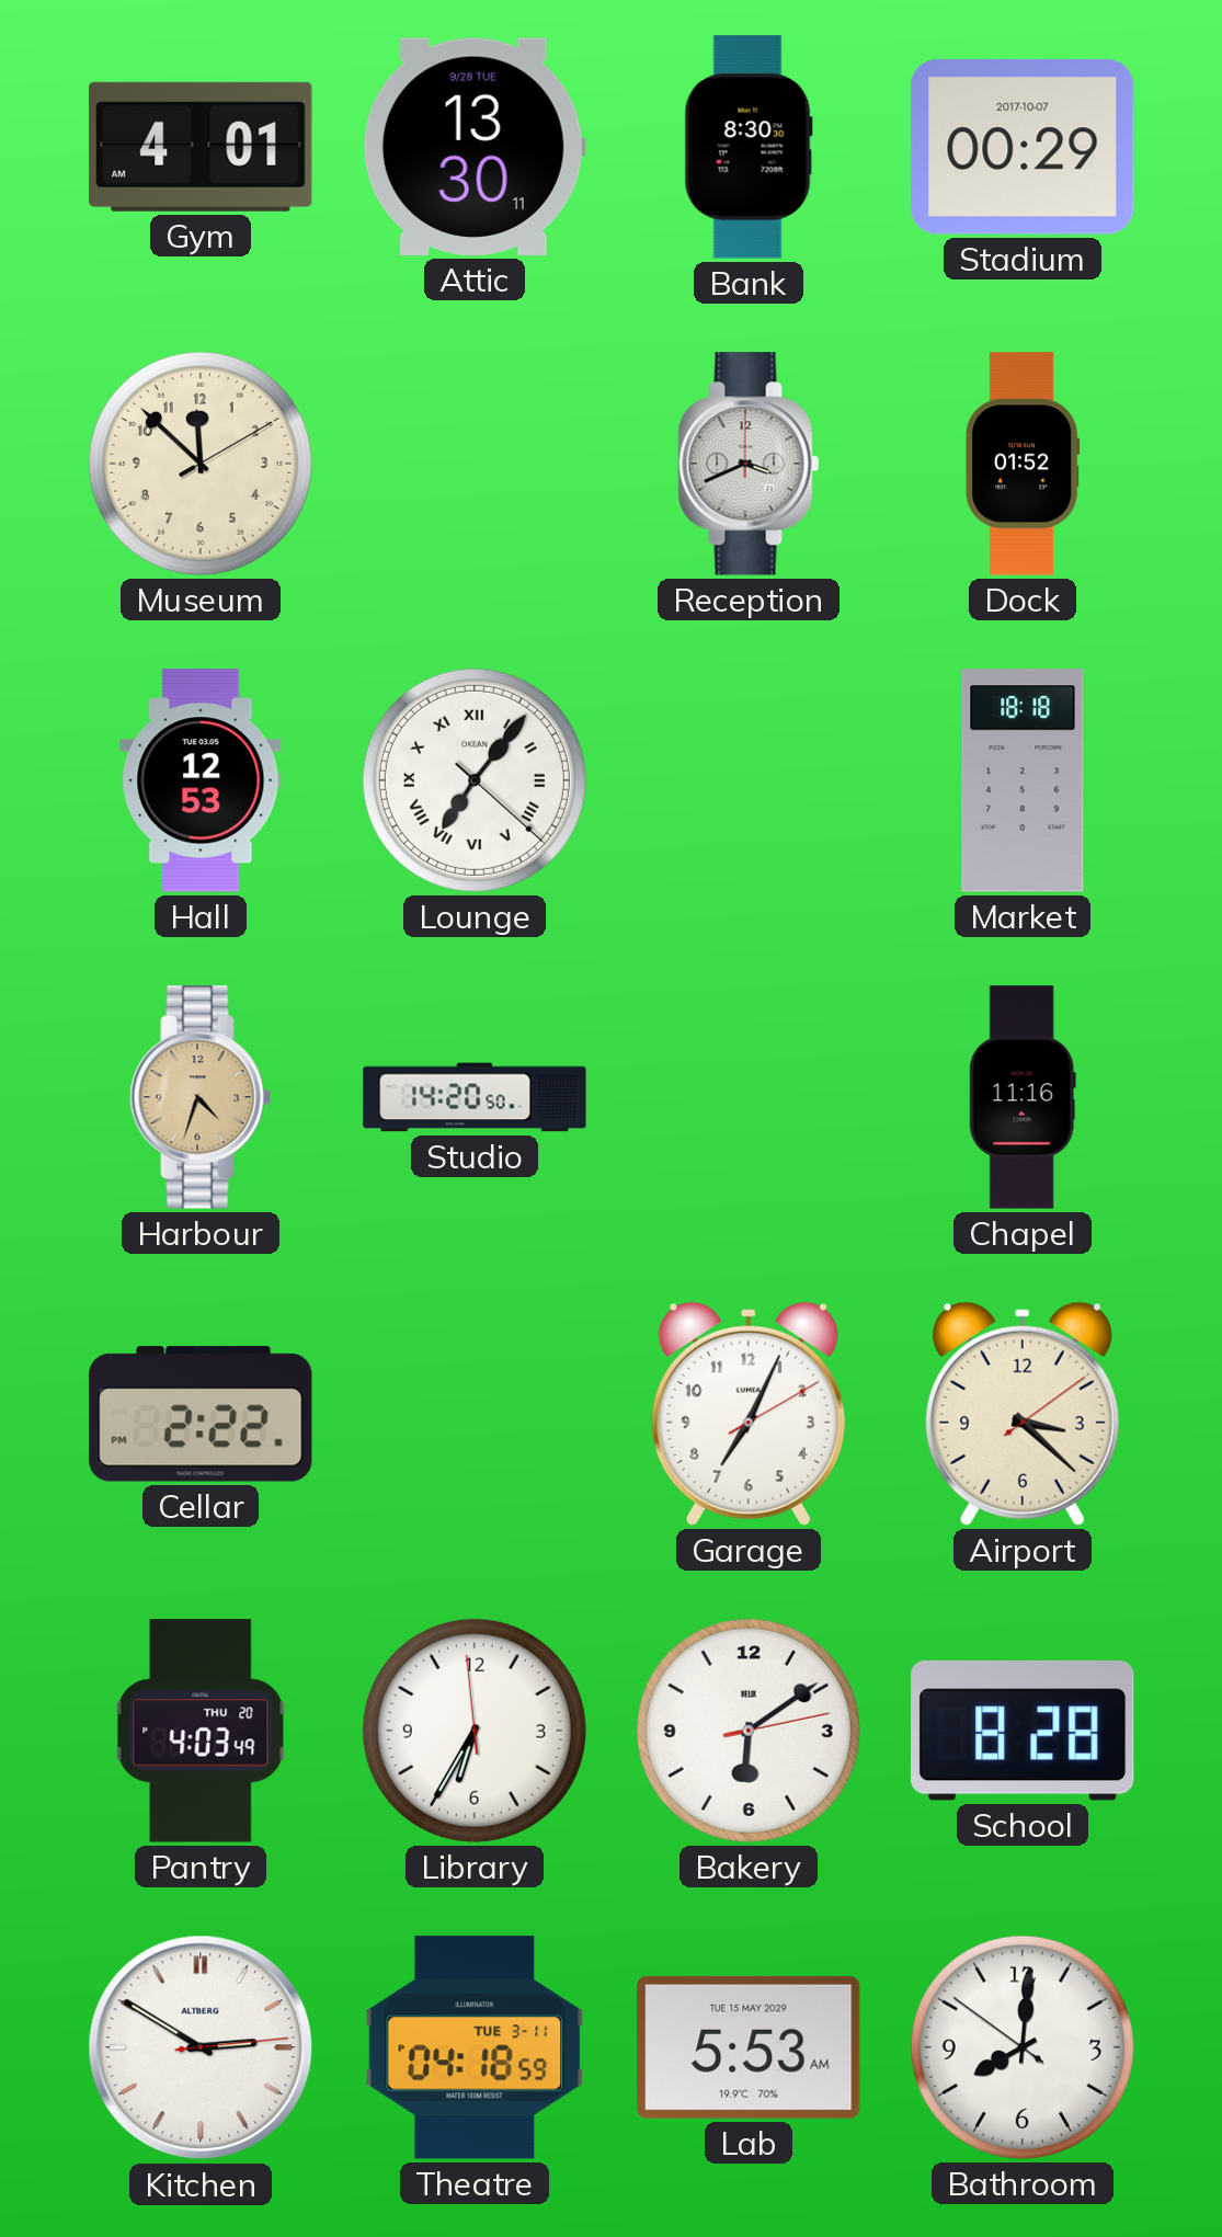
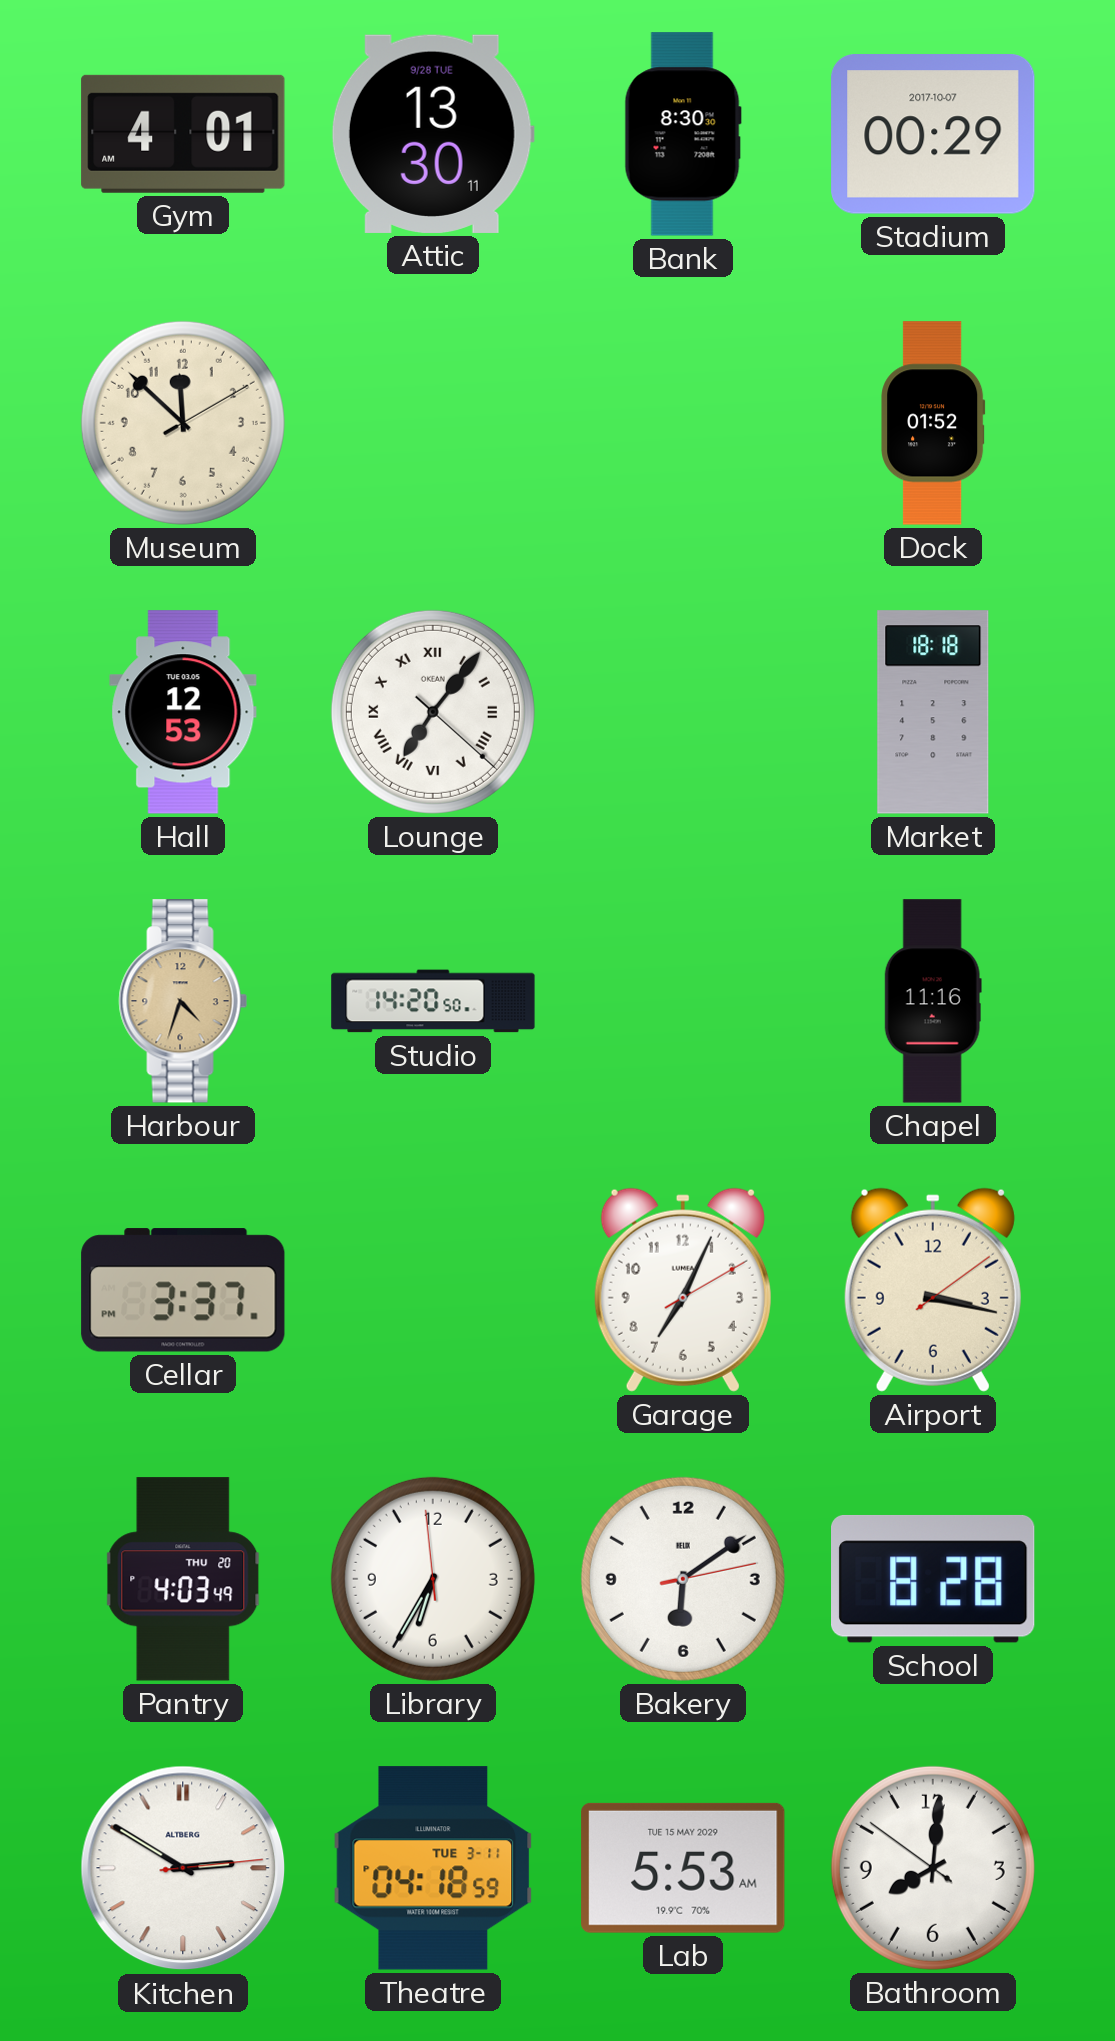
Reception: 3:41 -> none
Cellar: 2:22 -> 3:37
Airport: 3:22 -> 3:17
